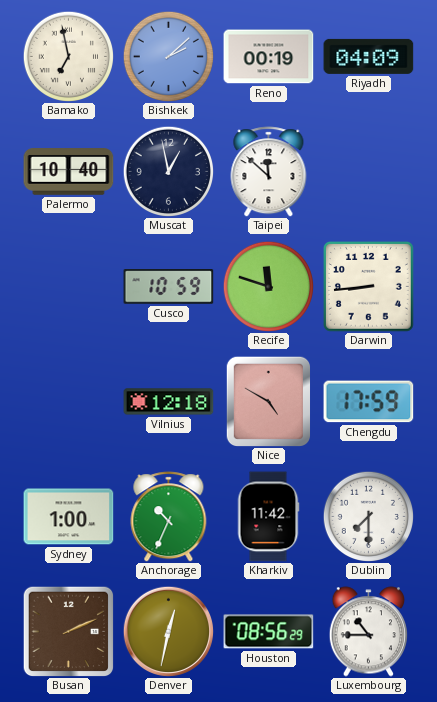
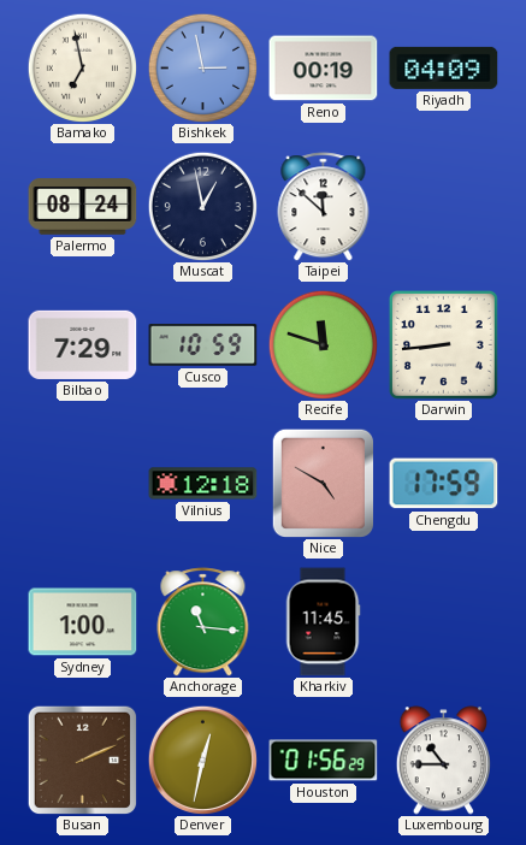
Bishkek: 2:08 -> 2:58
Palermo: 10:40 -> 08:24
Bilbao: none -> 7:29
Anchorage: 10:34 -> 11:16
Kharkiv: 11:42 -> 11:45
Dublin: 7:30 -> none
Houston: 08:56 -> 01:56
